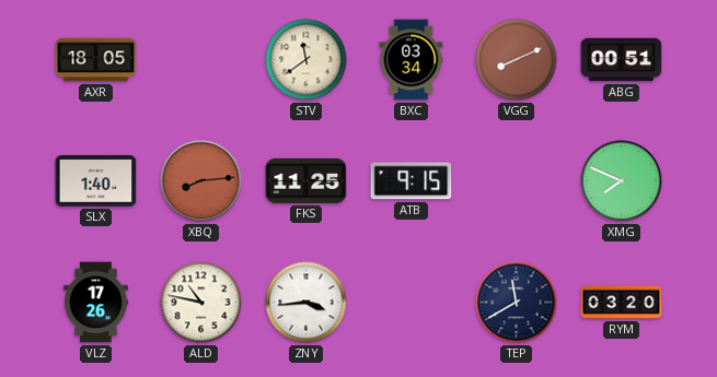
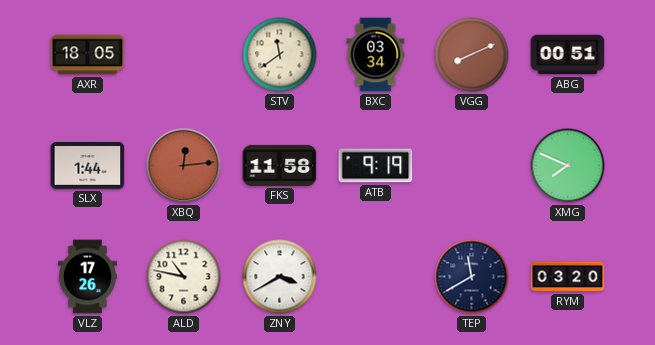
SLX: 1:40 -> 1:44
XBQ: 8:14 -> 12:14
FKS: 11:25 -> 11:58
ATB: 9:15 -> 9:19
ZNY: 3:44 -> 3:40
